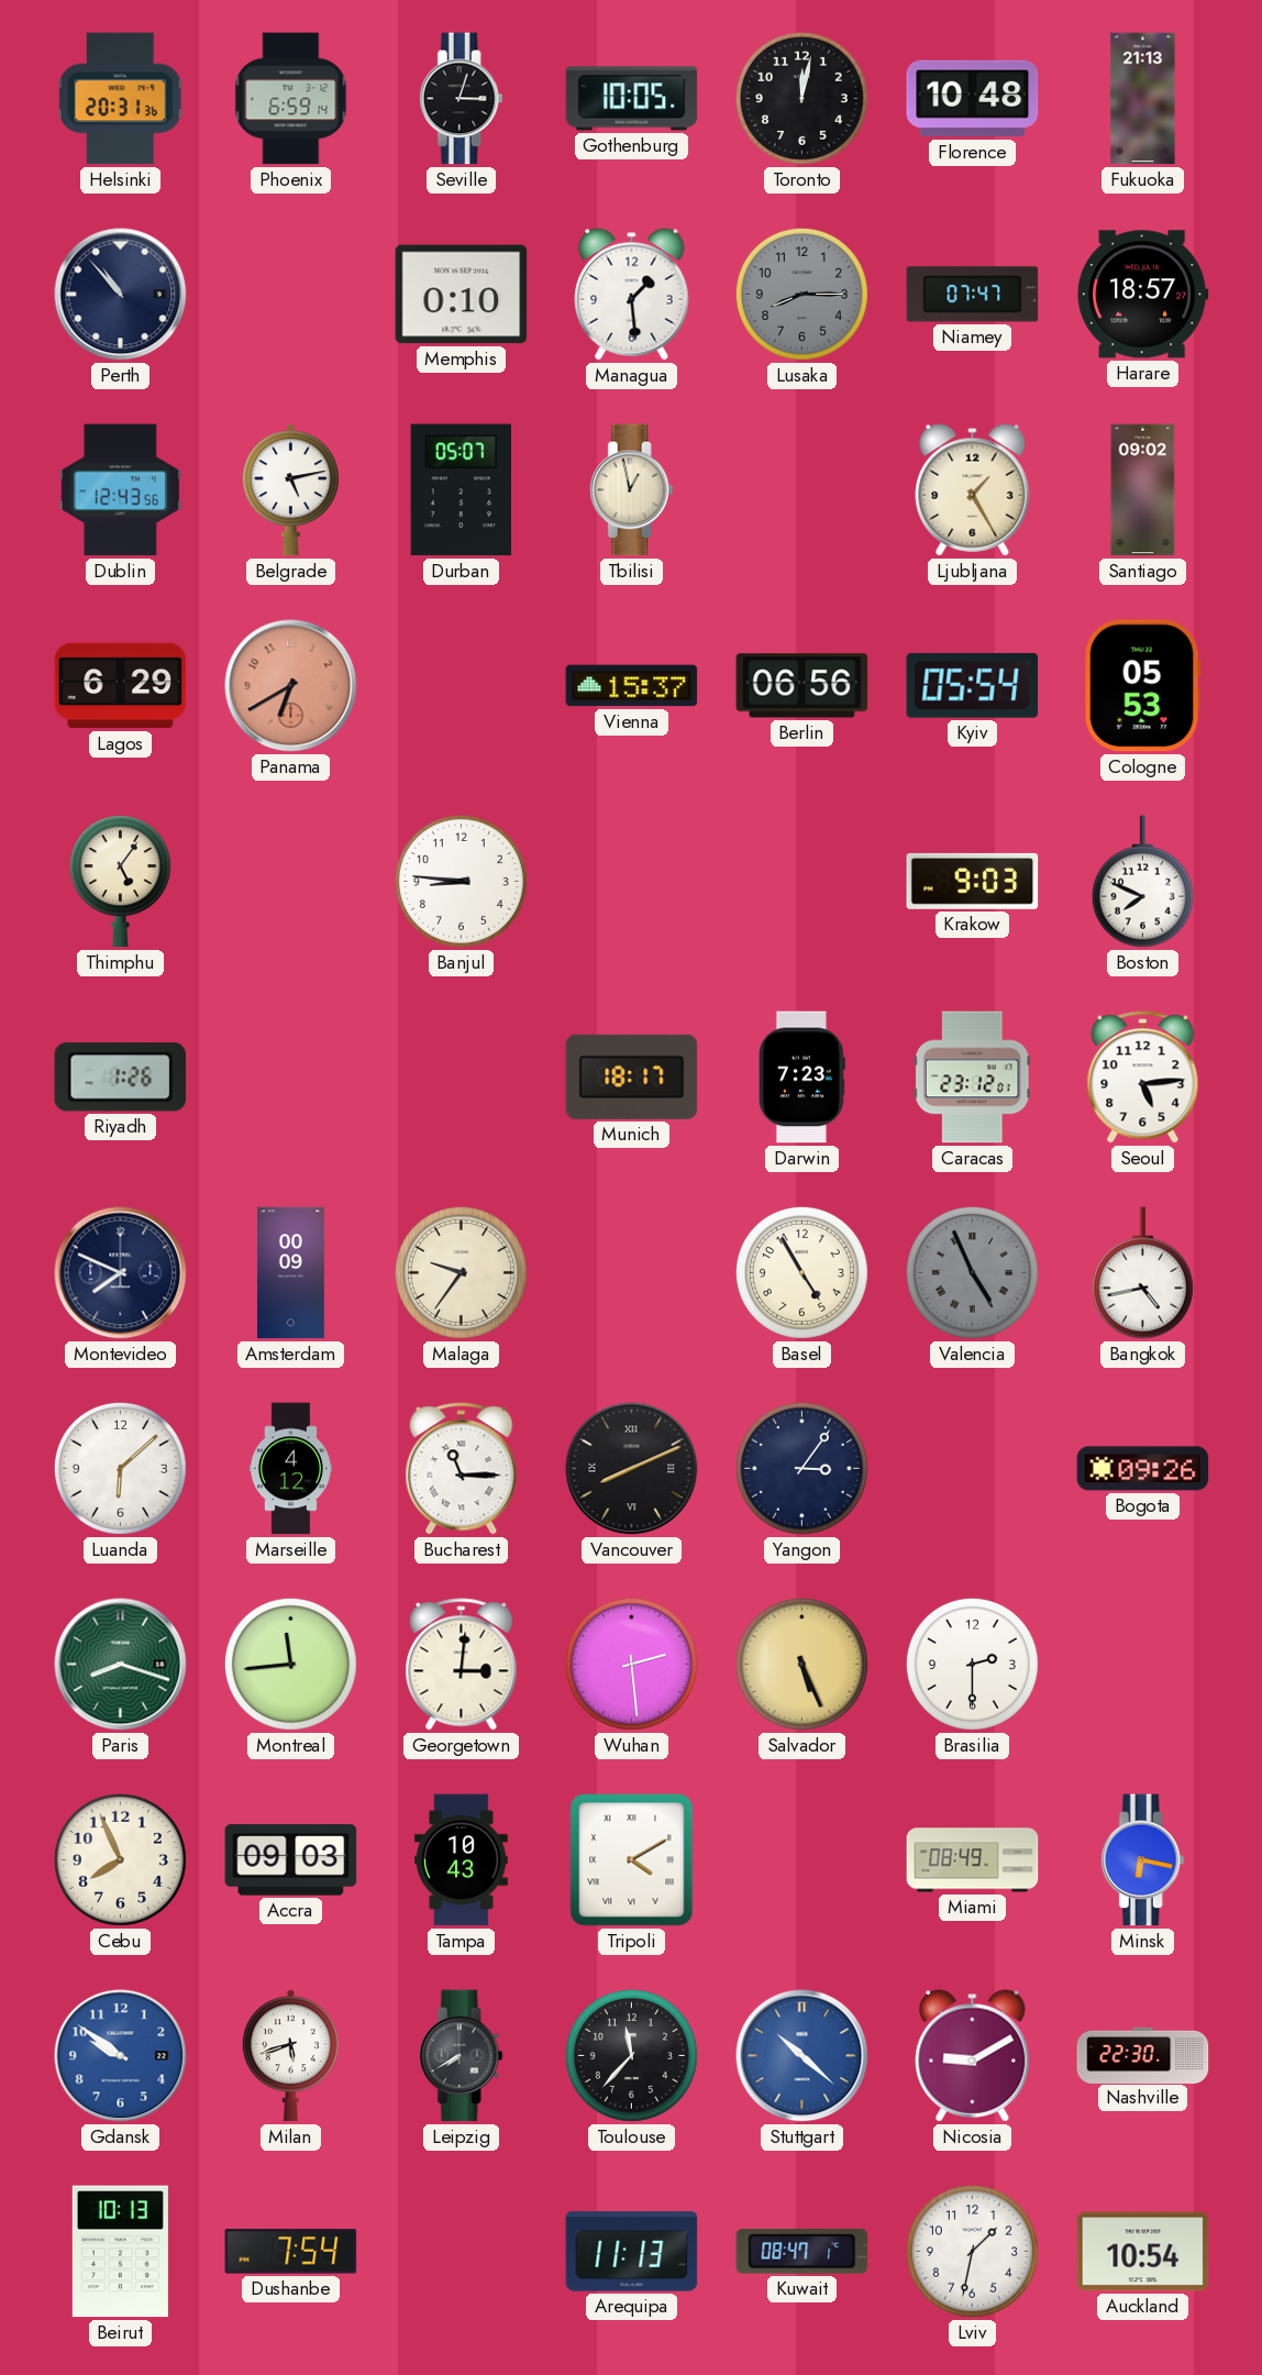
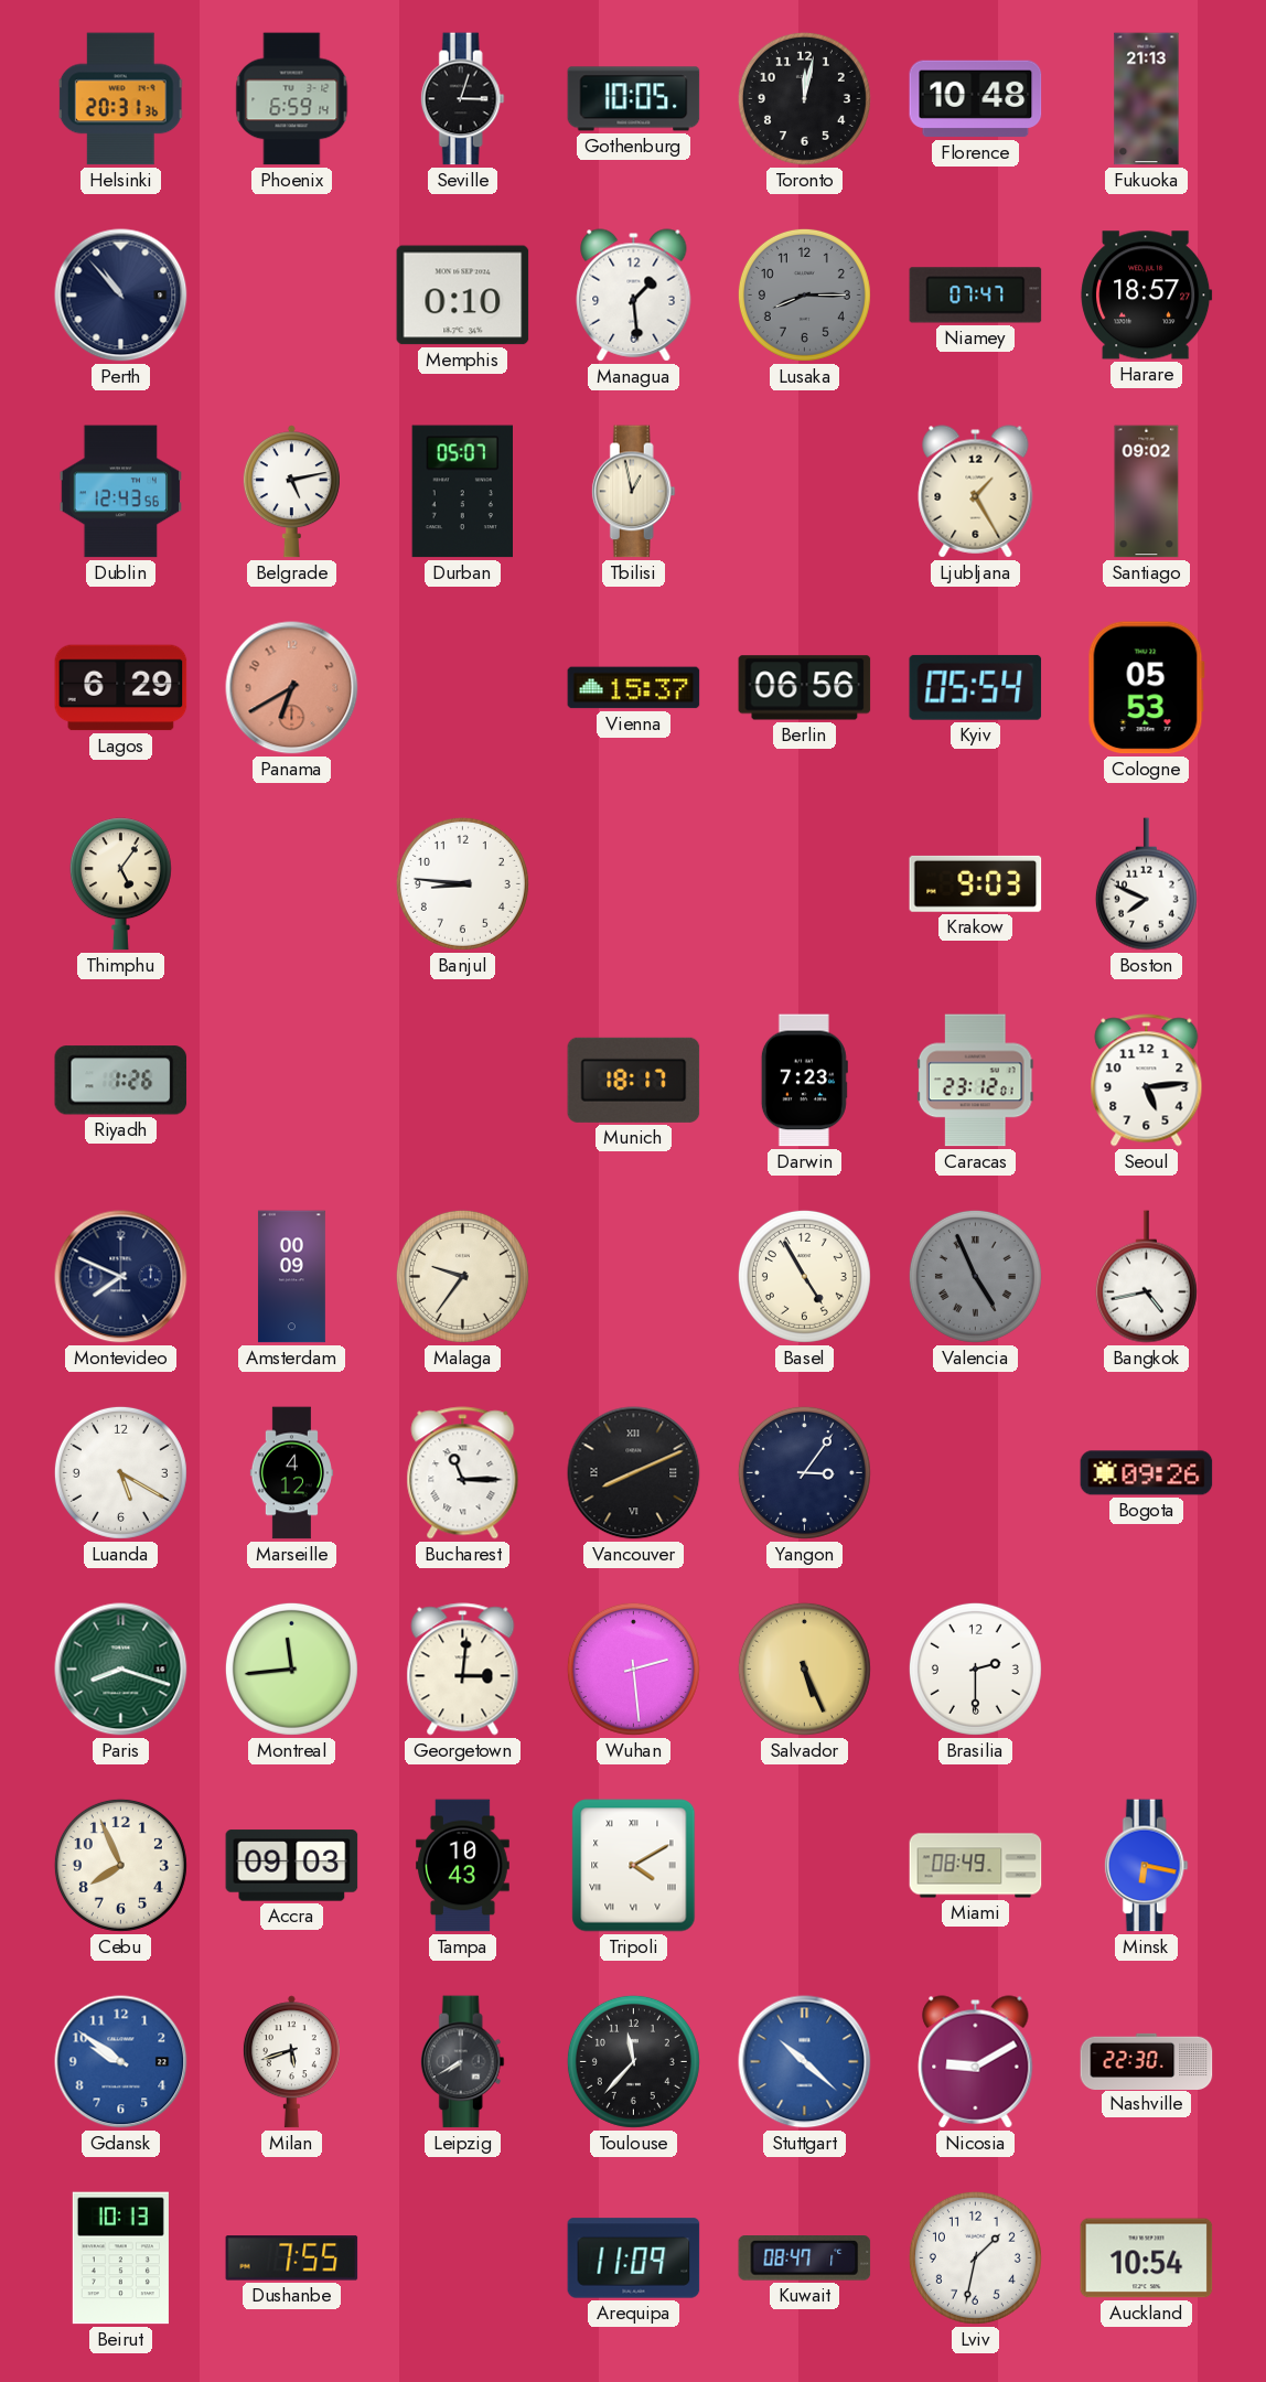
Luanda: 6:08 -> 5:20
Dushanbe: 7:54 -> 7:55
Arequipa: 11:13 -> 11:09
